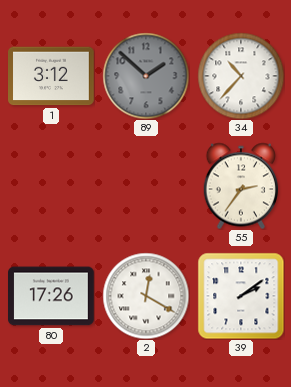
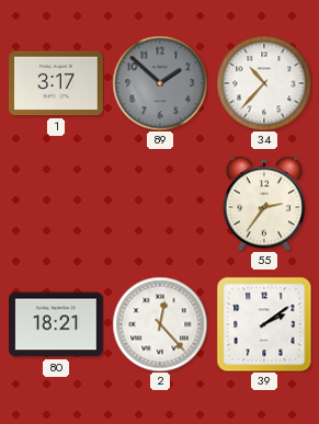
1: 3:12 -> 3:17
80: 17:26 -> 18:21
2: 12:20 -> 12:23
